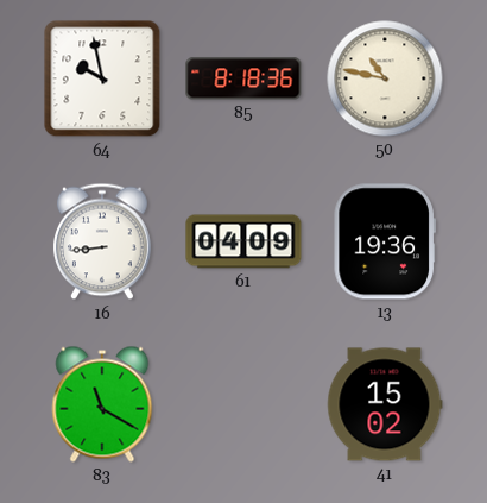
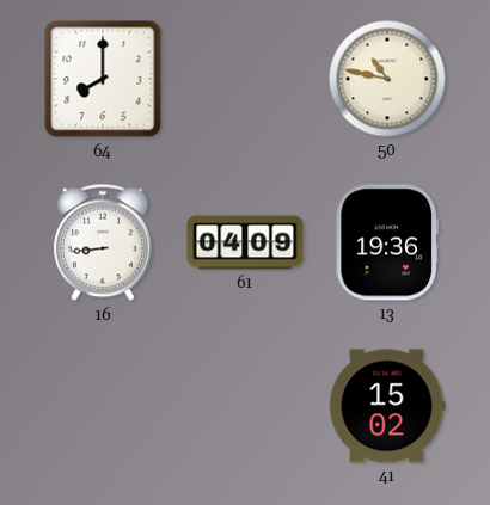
64: 9:58 -> 8:00
85: 8:18 -> none
83: 11:20 -> none
